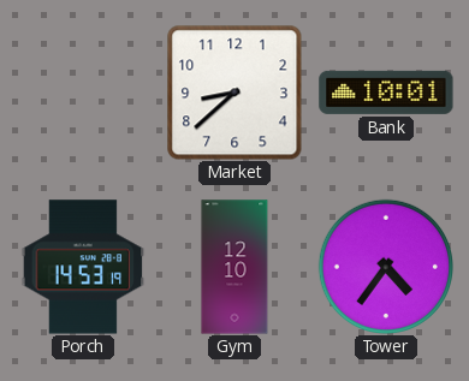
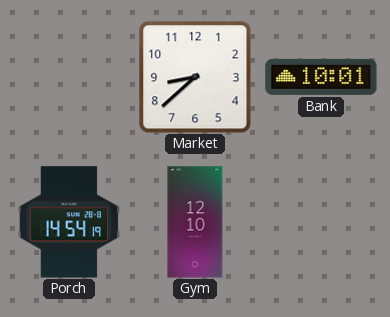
Porch: 14:53 -> 14:54
Tower: 4:36 -> none
